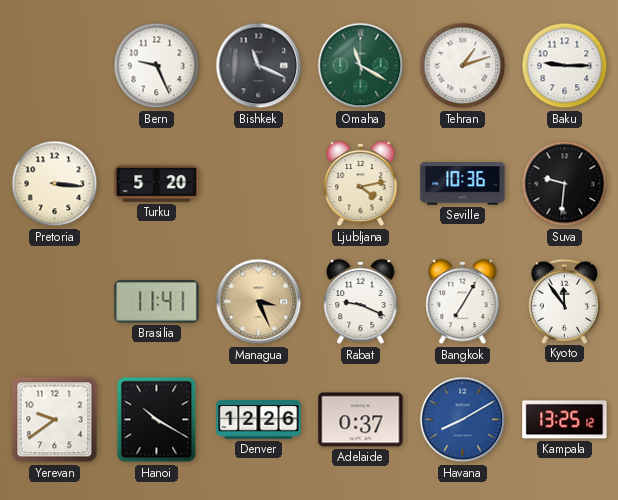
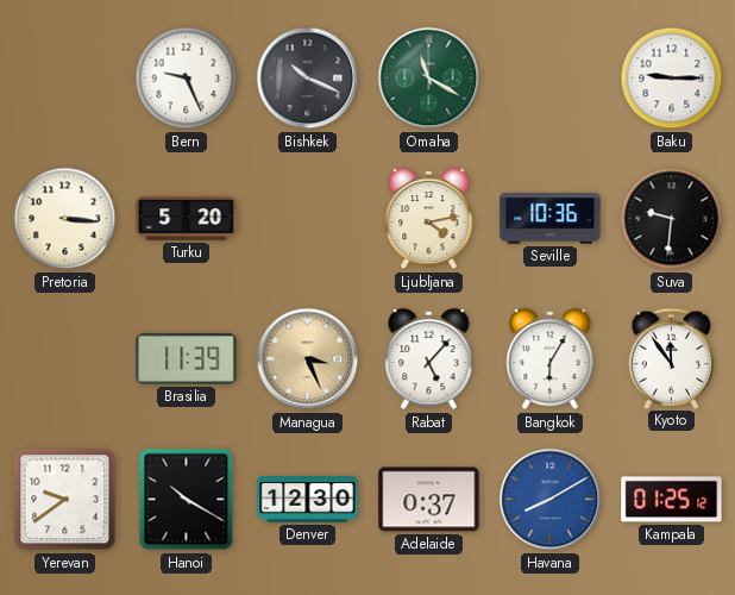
Bishkek: 11:19 -> 10:19
Tehran: 1:12 -> none
Brasilia: 11:41 -> 11:39
Rabat: 9:19 -> 5:07
Bangkok: 7:05 -> 6:05
Denver: 12:26 -> 12:30
Kampala: 13:25 -> 01:25
